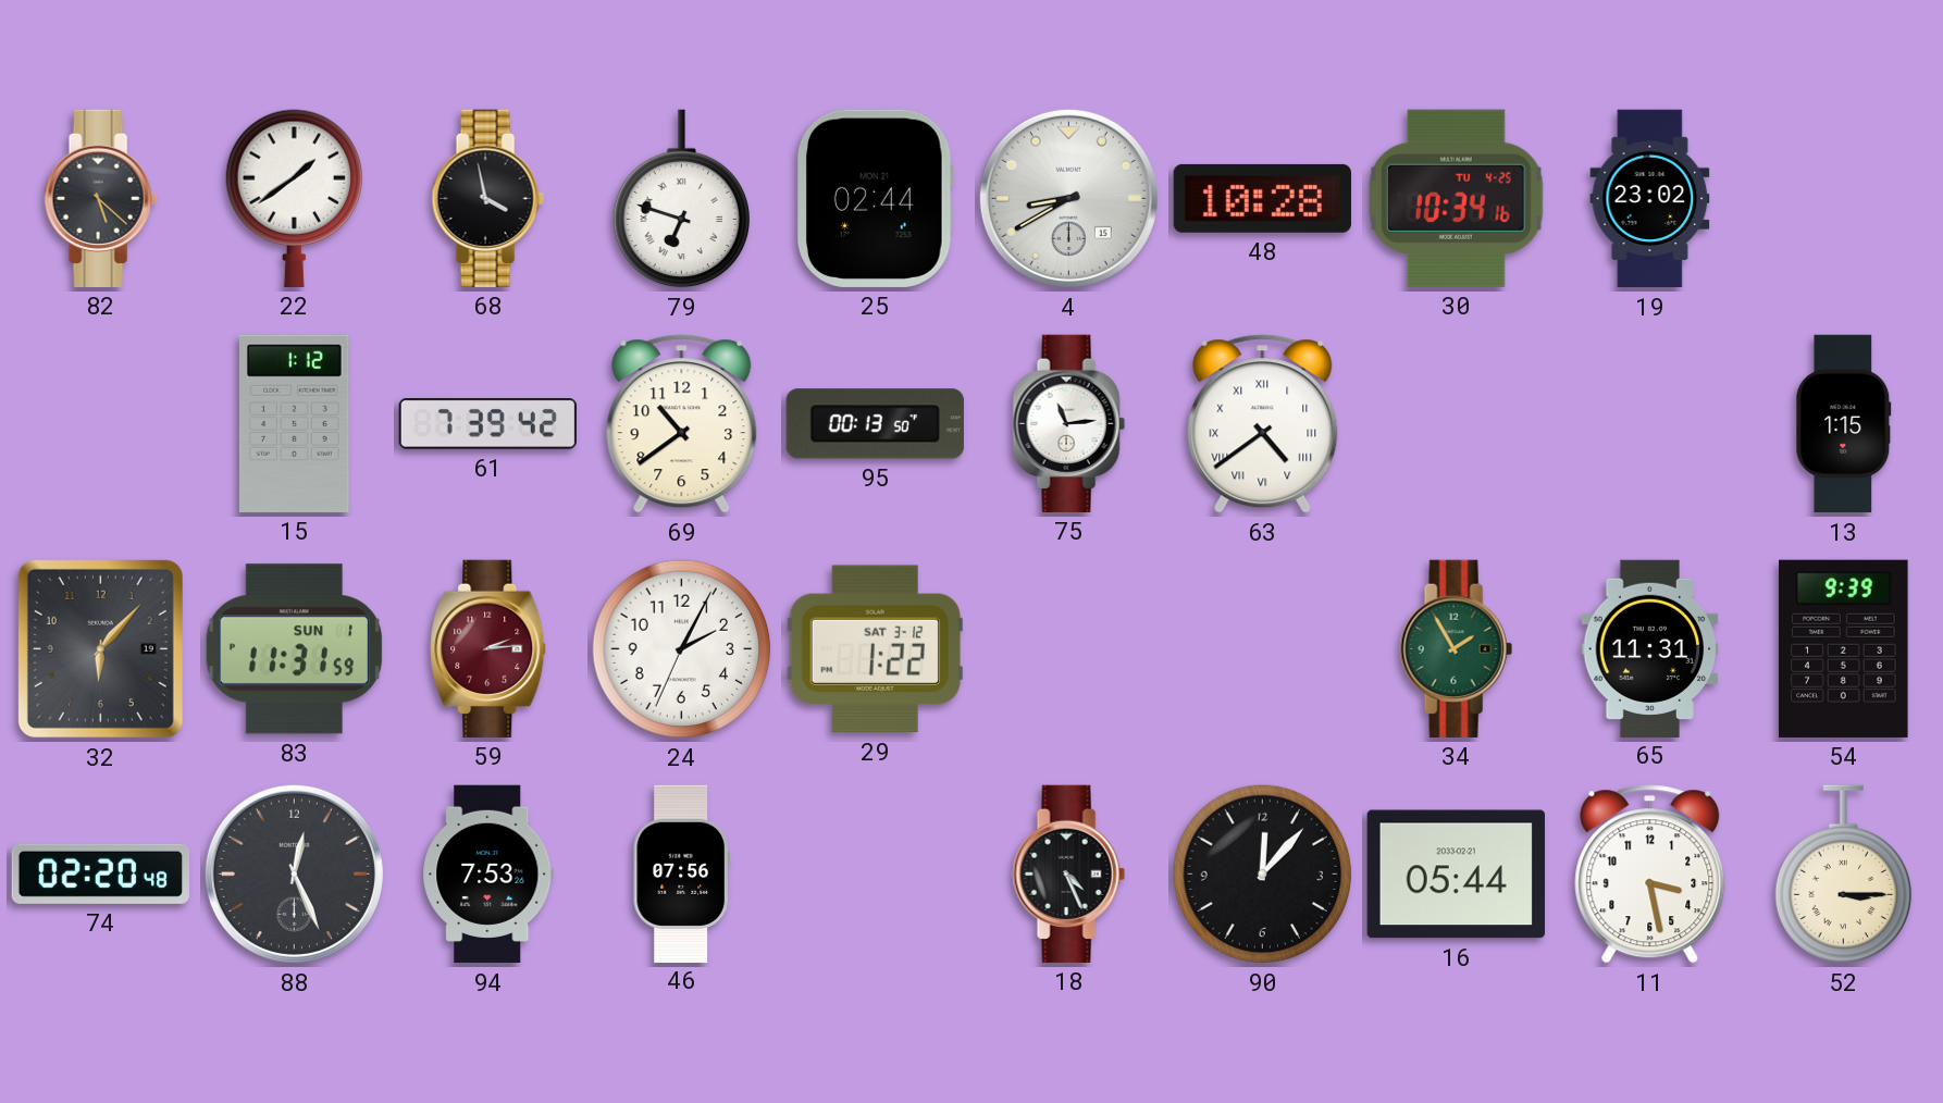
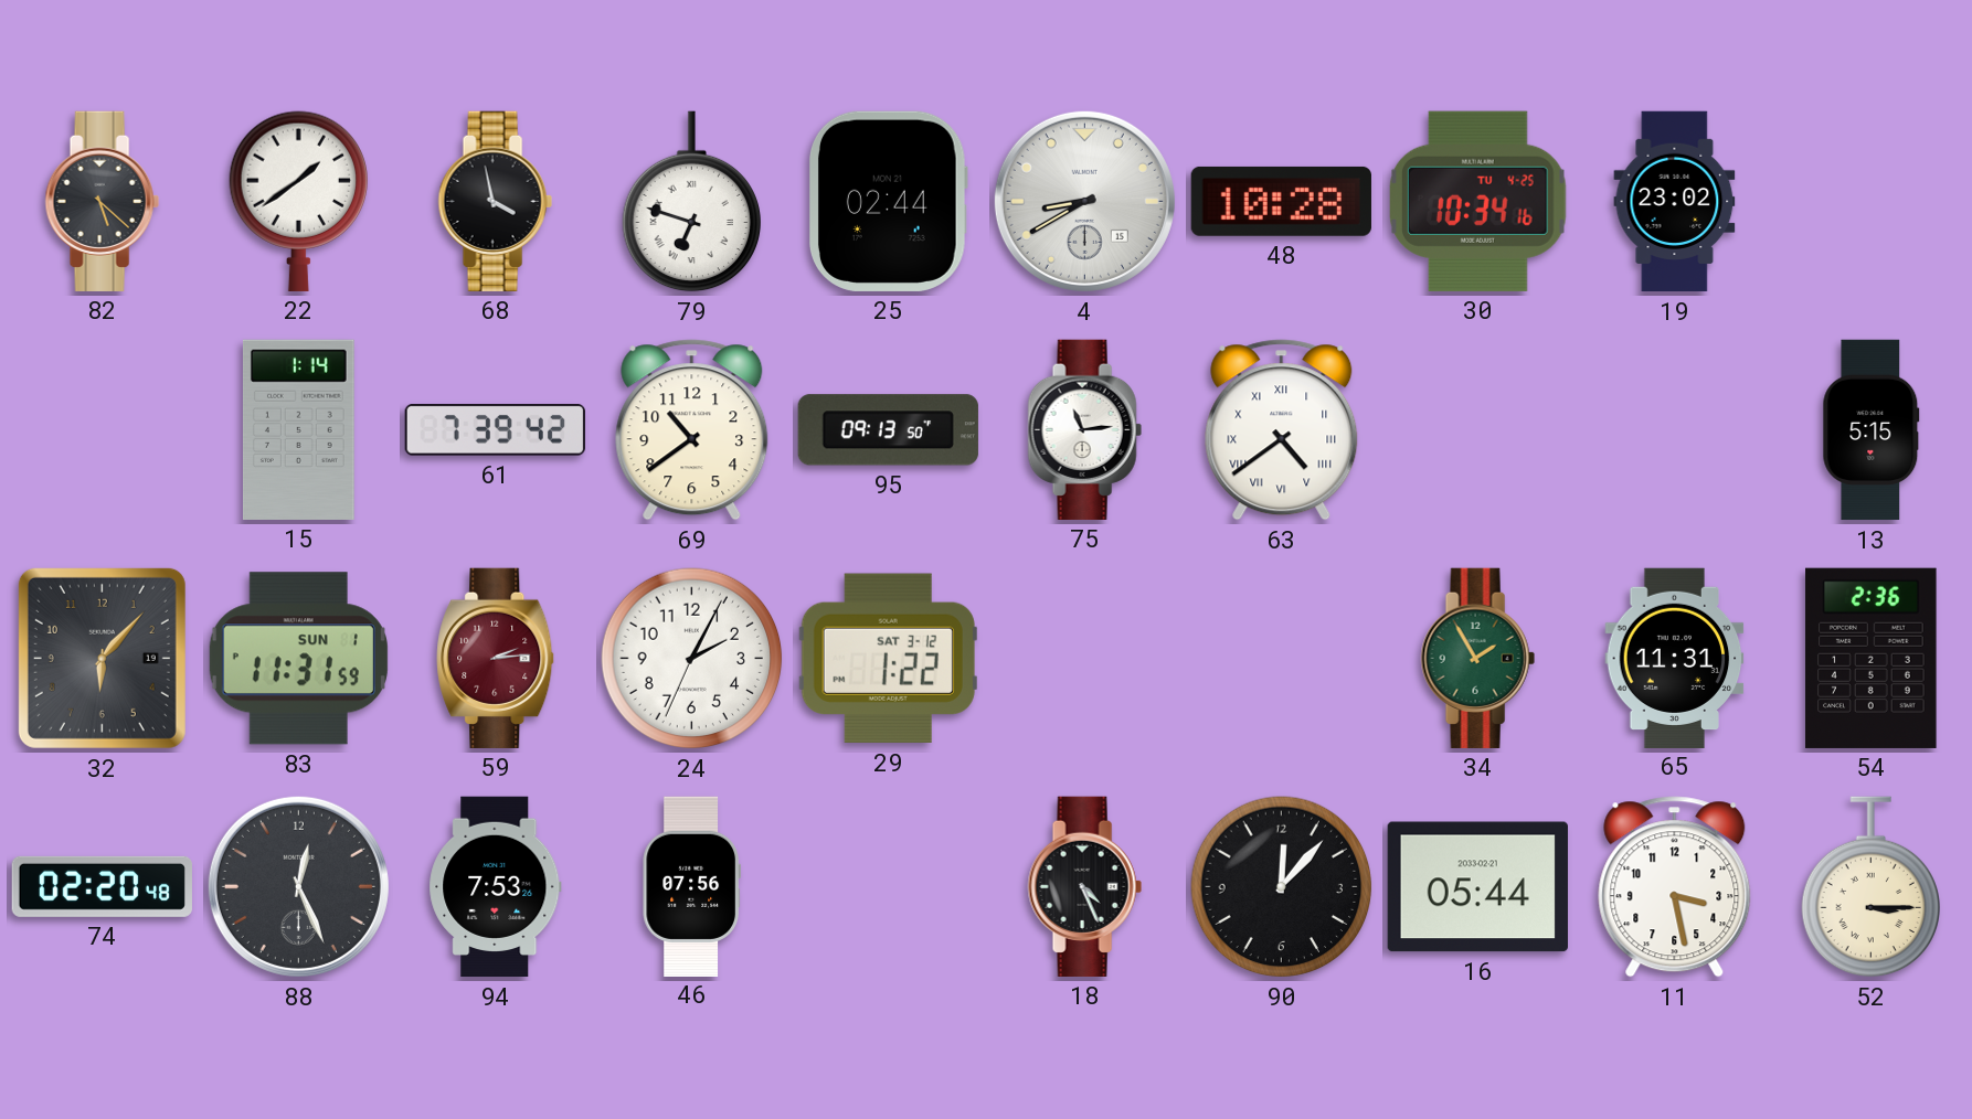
15: 1:12 -> 1:14
95: 00:13 -> 09:13
13: 1:15 -> 5:15
54: 9:39 -> 2:36
